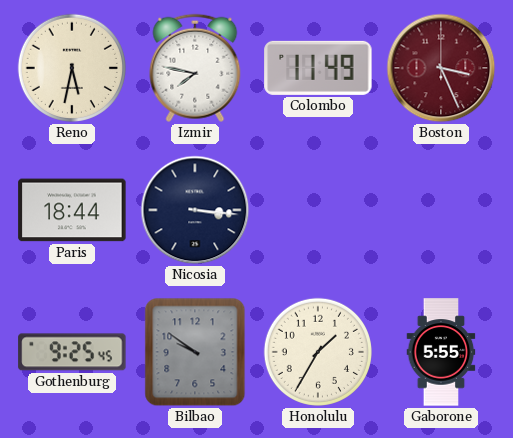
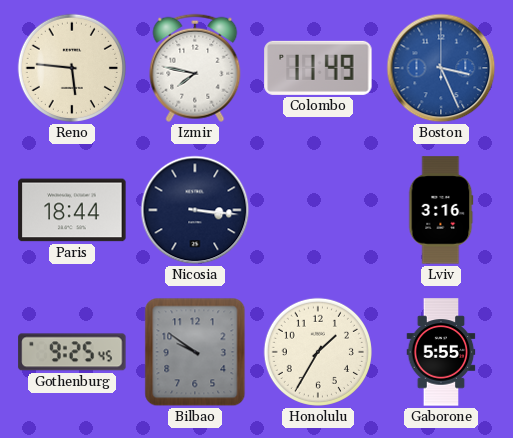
Reno: 5:32 -> 5:46
Boston dial: burgundy -> blue
Lviv: none -> 3:16
